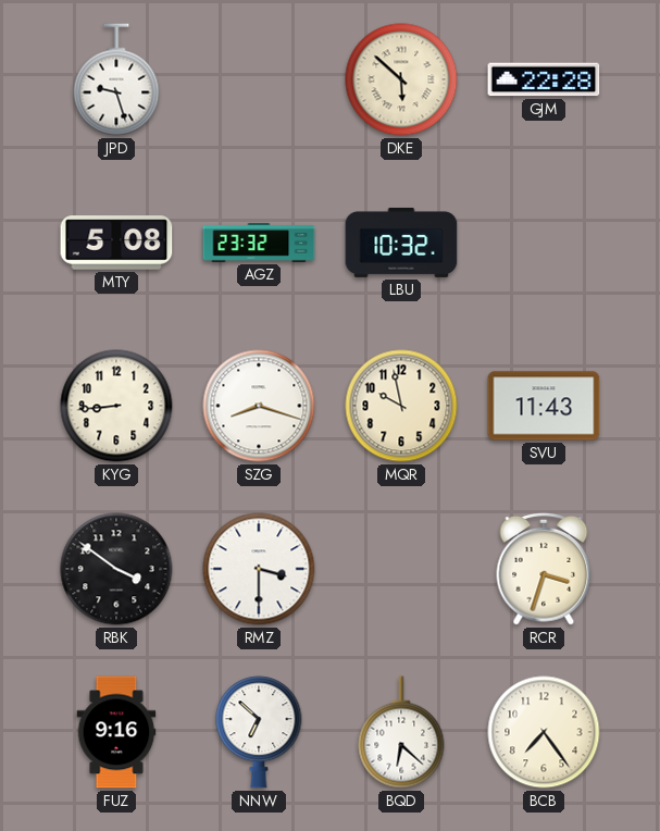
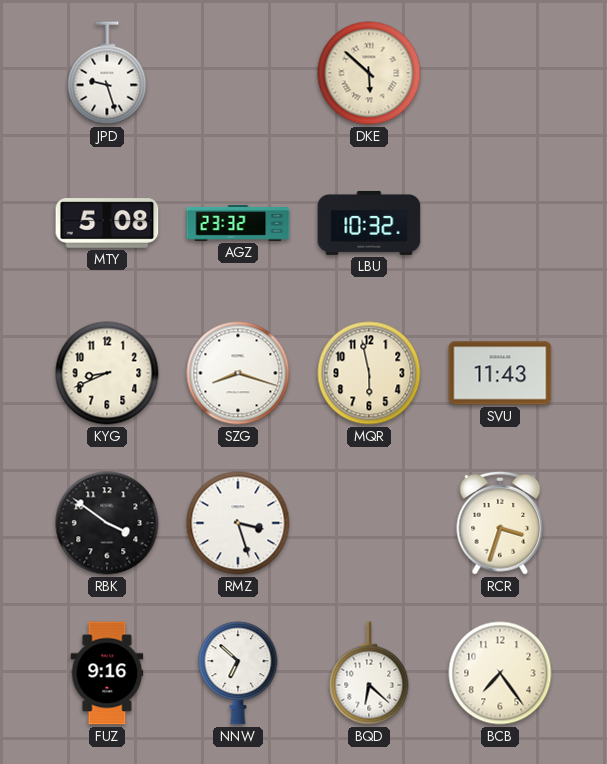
GJM: 22:28 -> none
KYG: 8:44 -> 8:41
MQR: 9:58 -> 5:58
RMZ: 3:30 -> 3:27
